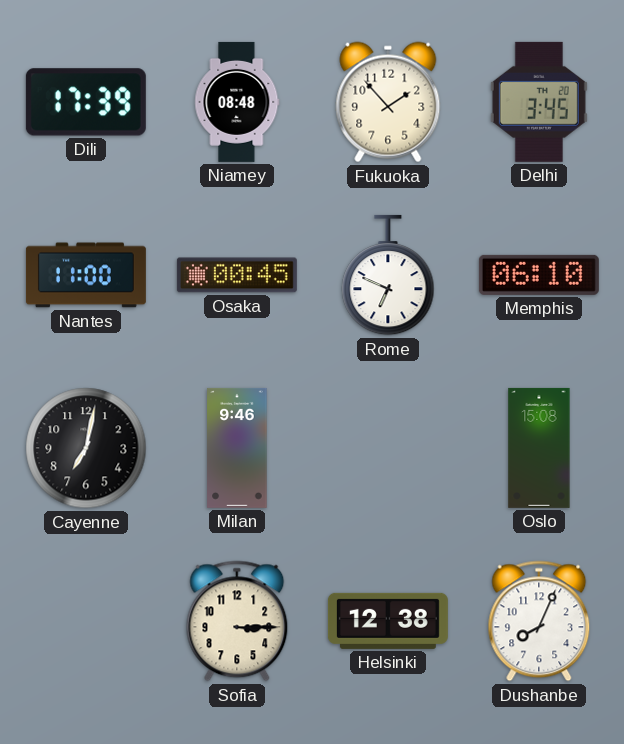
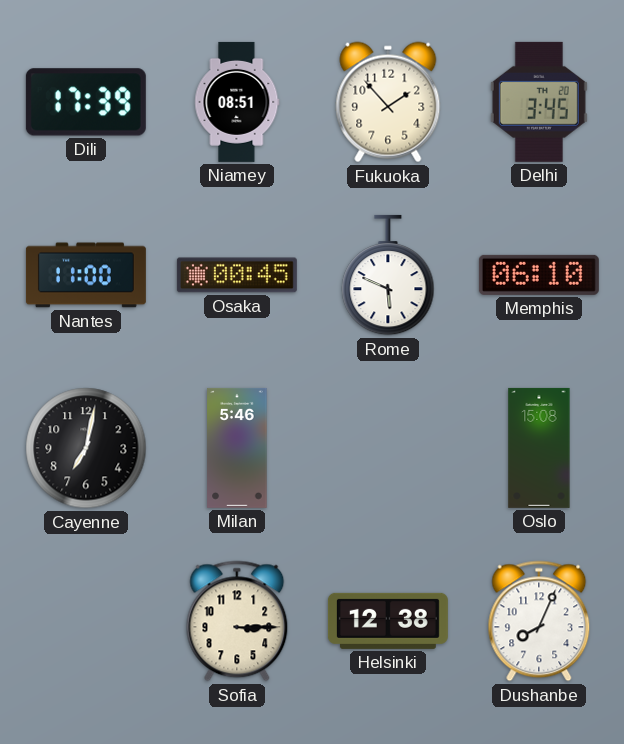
Niamey: 08:48 -> 08:51
Rome: 6:49 -> 5:49
Milan: 9:46 -> 5:46
